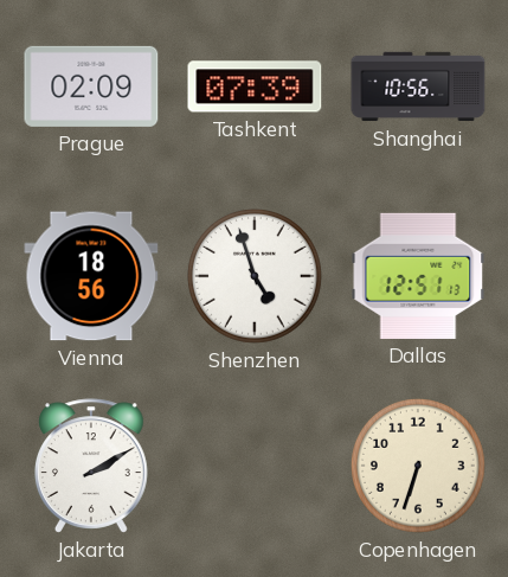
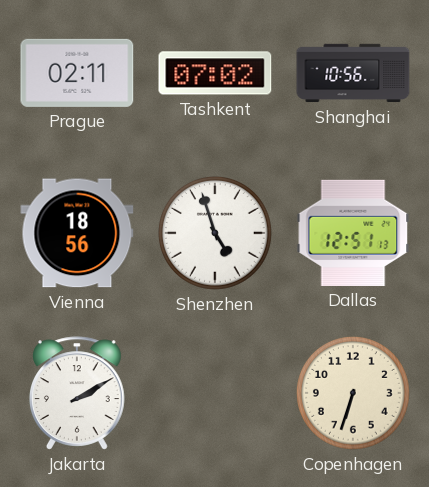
Prague: 02:09 -> 02:11
Tashkent: 07:39 -> 07:02
